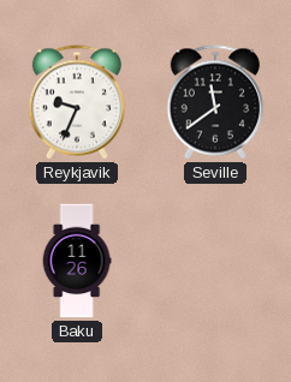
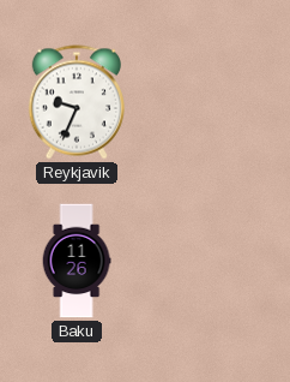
Seville: 11:39 -> none
